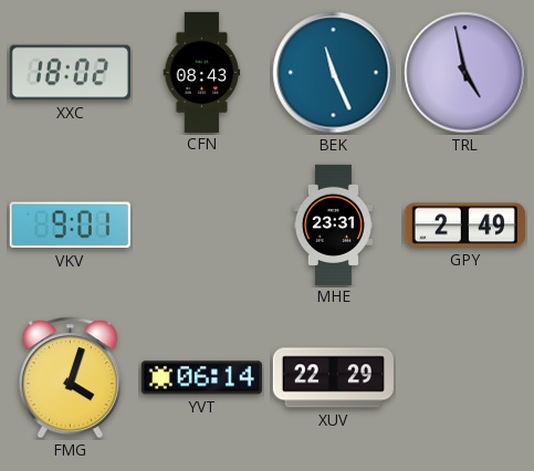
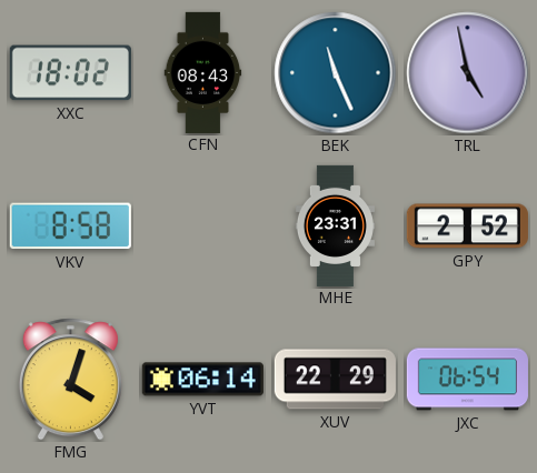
VKV: 9:01 -> 8:58
GPY: 2:49 -> 2:52
JXC: none -> 06:54
